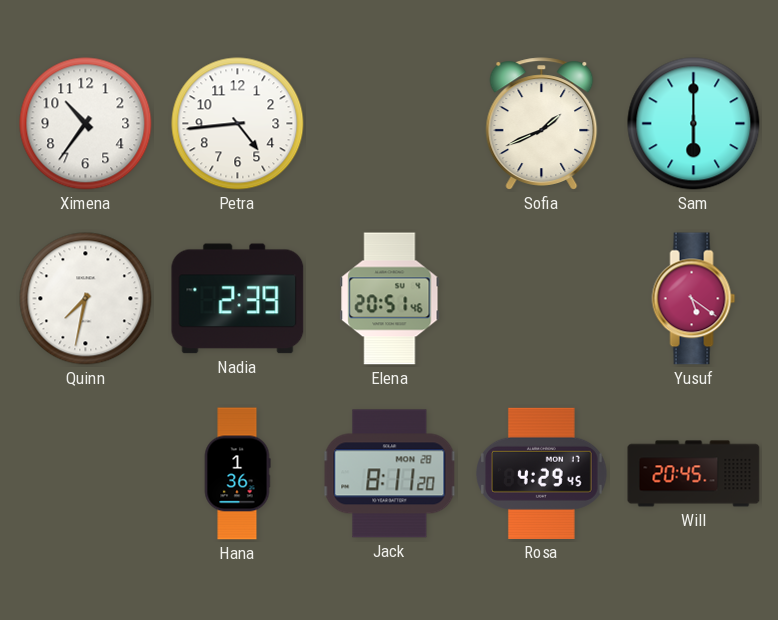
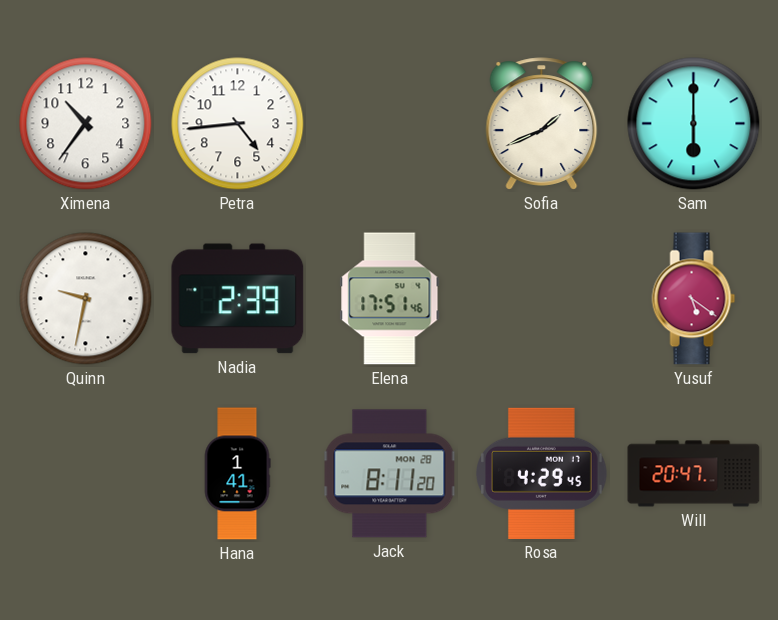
Quinn: 7:32 -> 9:32
Elena: 20:51 -> 17:51
Hana: 1:36 -> 1:41
Will: 20:45 -> 20:47
